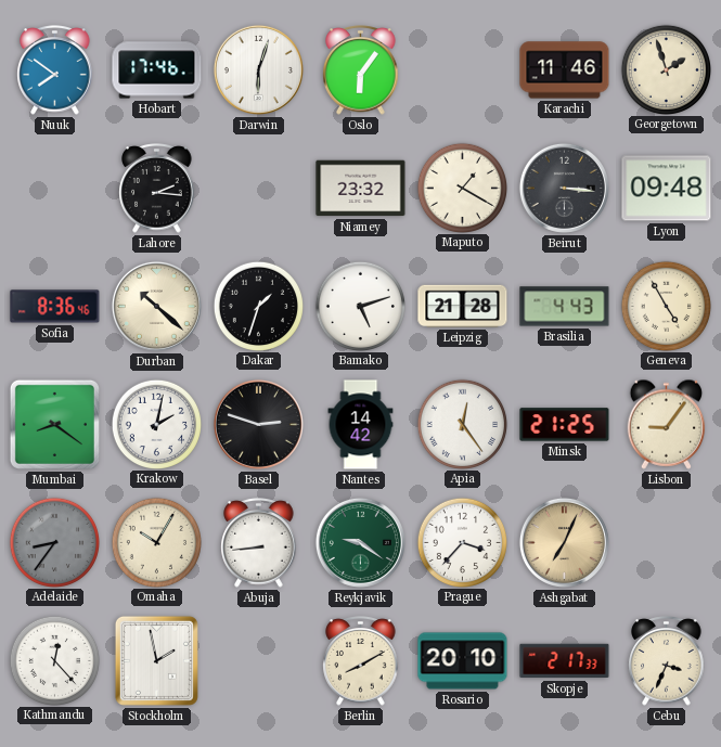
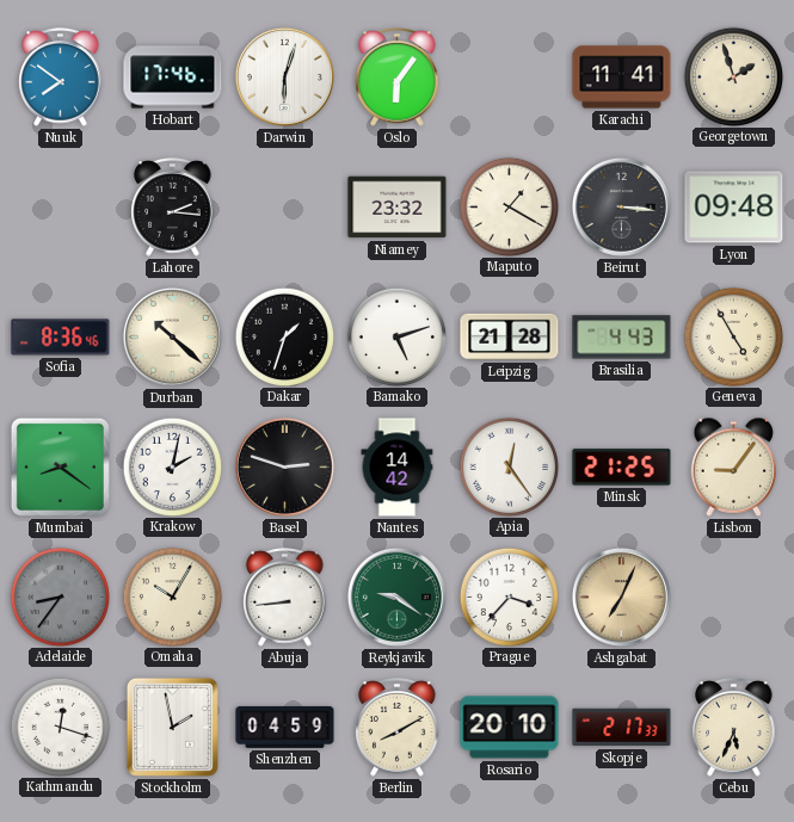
Karachi: 11:46 -> 11:41
Kathmandu: 12:23 -> 12:18
Shenzhen: none -> 04:59
Cebu: 3:34 -> 5:34
